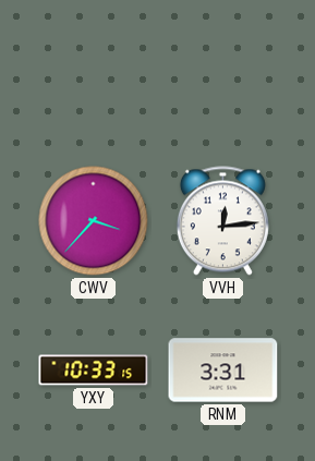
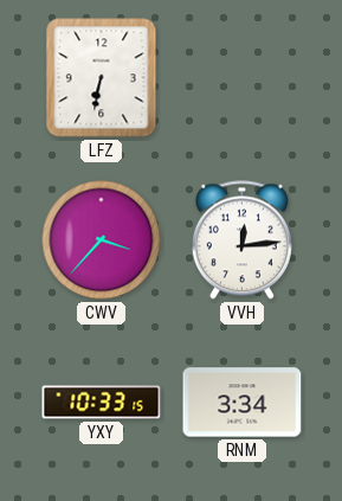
LFZ: none -> 6:32
RNM: 3:31 -> 3:34
